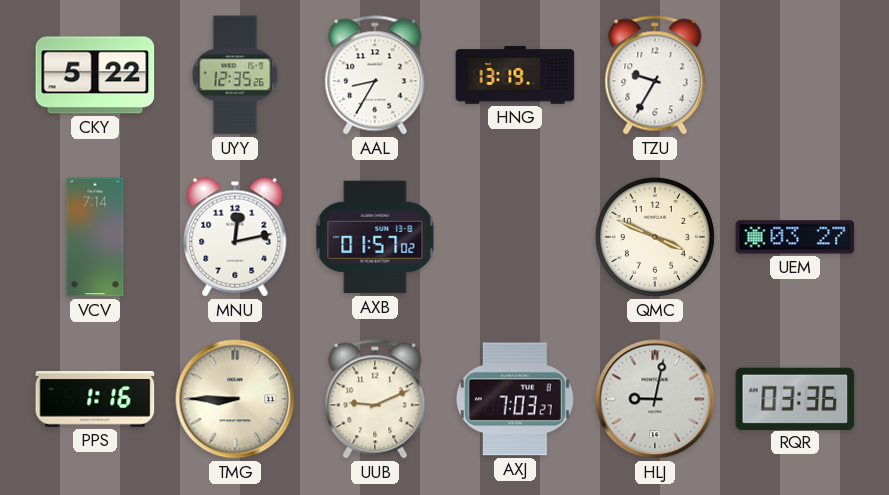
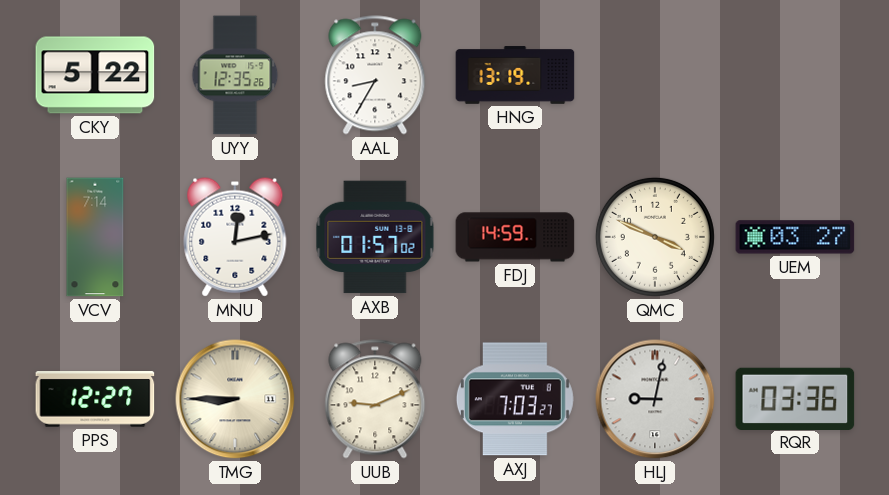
TZU: 9:35 -> none
FDJ: none -> 14:59
PPS: 1:16 -> 12:27
